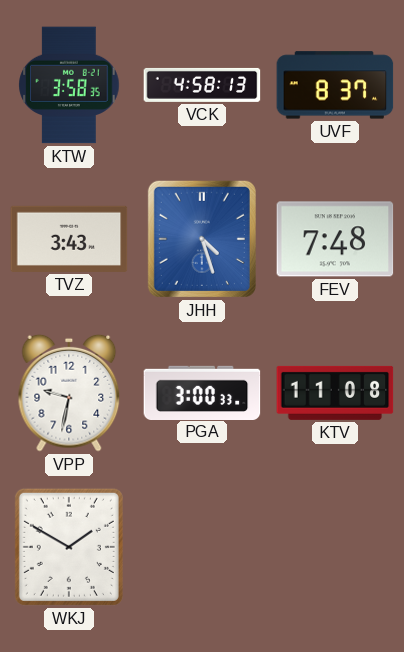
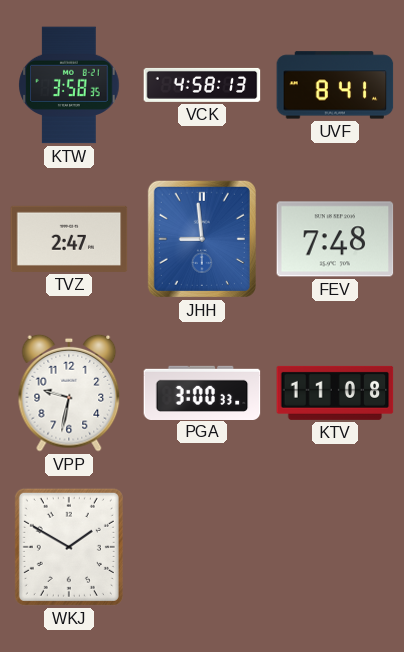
UVF: 8:37 -> 8:41
TVZ: 3:43 -> 2:47
JHH: 4:27 -> 8:59
